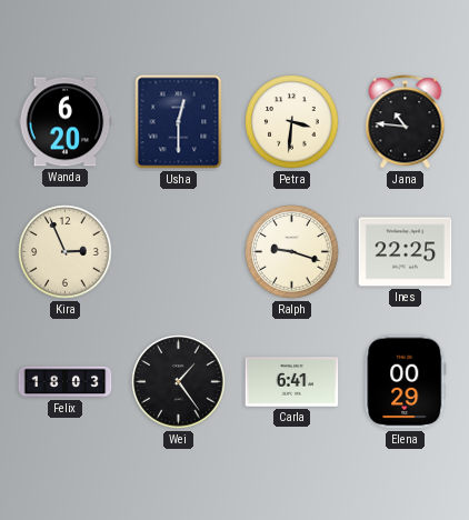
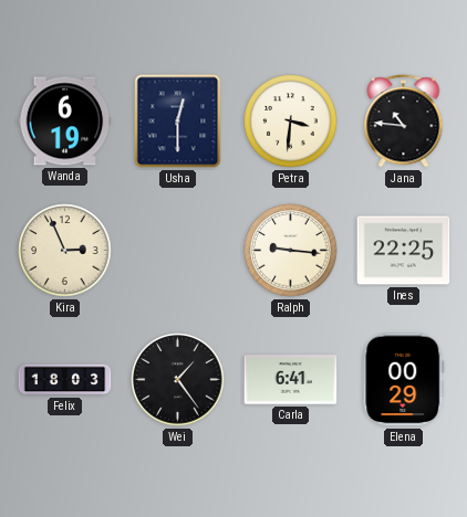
Wanda: 6:20 -> 6:19
Ralph: 9:18 -> 9:16
